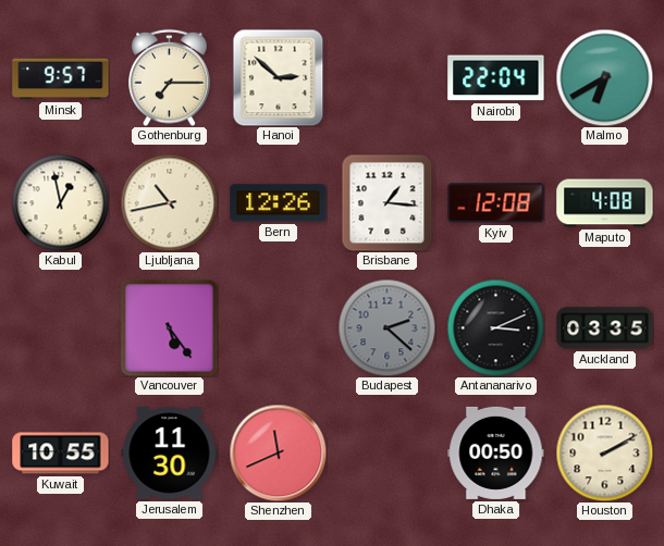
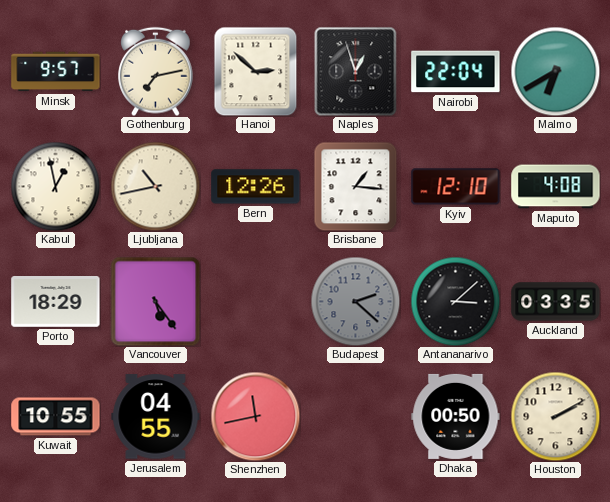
Gothenburg: 7:15 -> 7:13
Naples: none -> 12:57
Kyiv: 12:08 -> 12:10
Porto: none -> 18:29
Antananarivo: 3:11 -> 3:08
Jerusalem: 11:30 -> 04:55
Shenzhen: 11:41 -> 11:43
